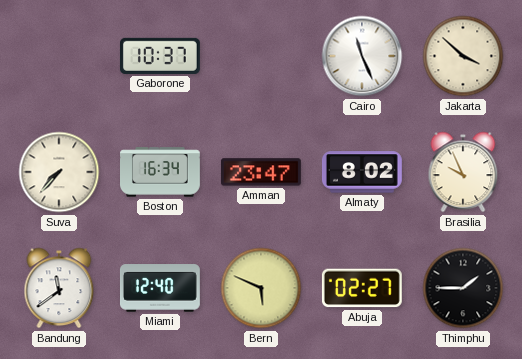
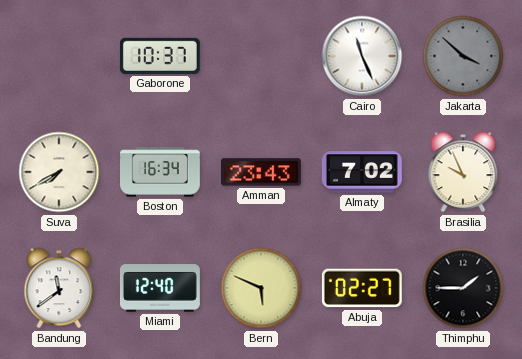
Jakarta dial: cream -> grey
Suva: 7:37 -> 7:40
Amman: 23:47 -> 23:43
Almaty: 8:02 -> 7:02
